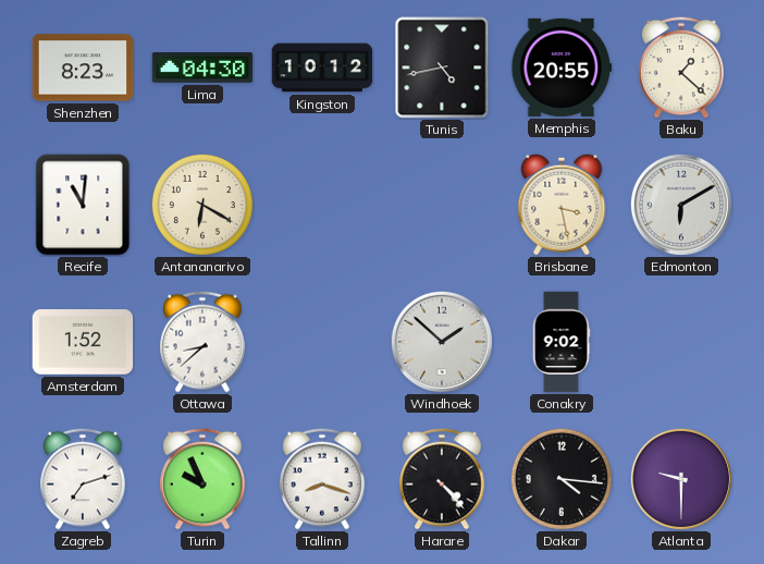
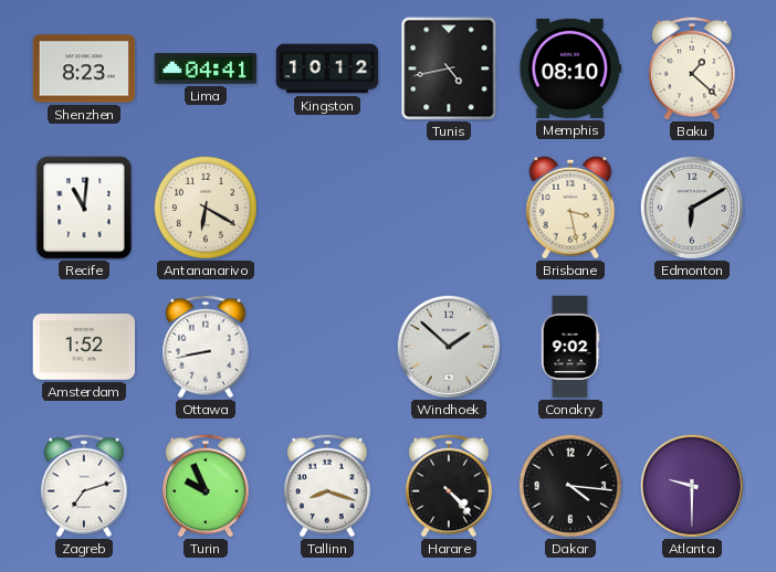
Lima: 04:30 -> 04:41
Memphis: 20:55 -> 08:10
Ottawa: 8:38 -> 8:43
